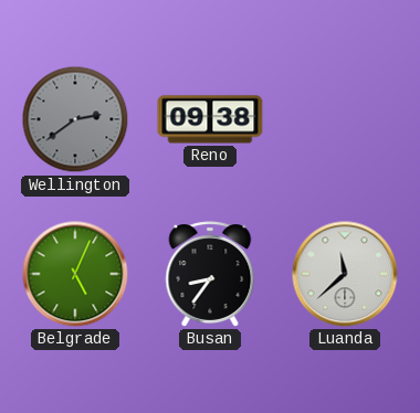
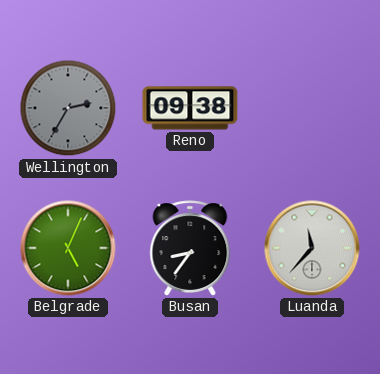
Wellington: 2:39 -> 2:35
Luanda: 11:38 -> 11:37
